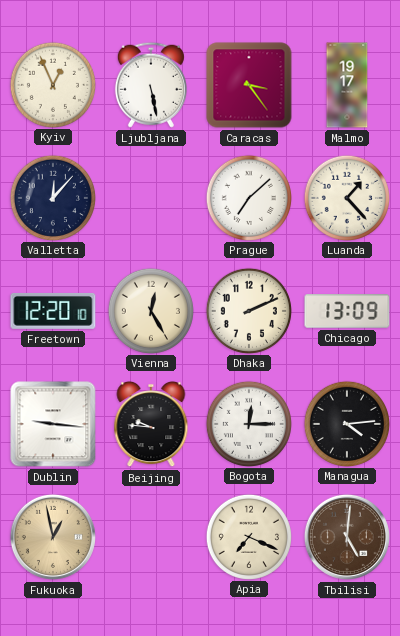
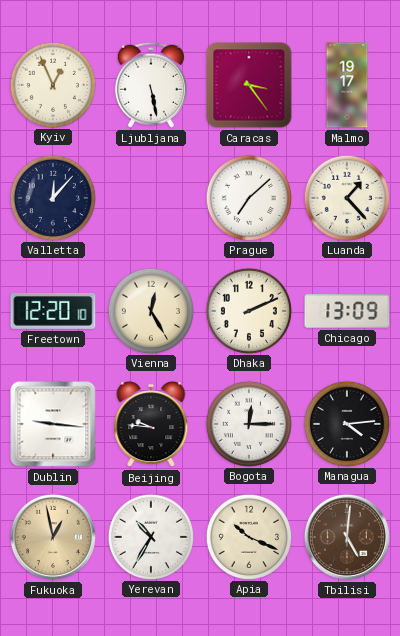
Yerevan: none -> 10:35
Apia: 7:19 -> 10:19
